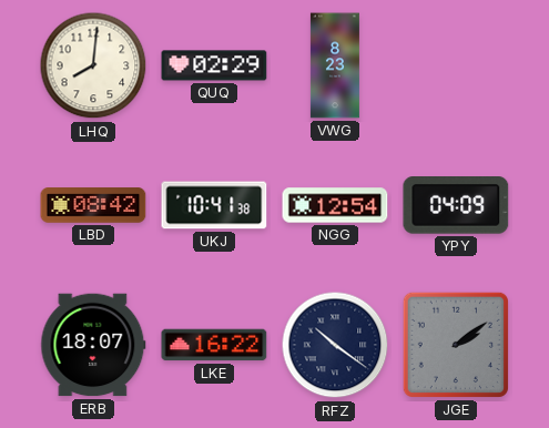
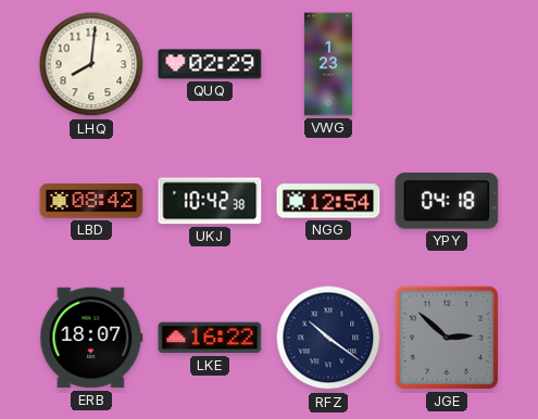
VWG: 8:23 -> 1:23
UKJ: 10:41 -> 10:42
YPY: 04:09 -> 04:18
JGE: 2:09 -> 2:52
